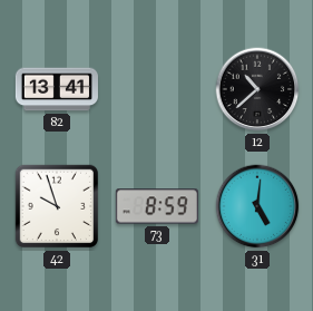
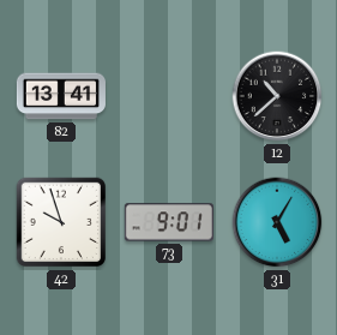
73: 8:59 -> 9:01
31: 5:01 -> 5:05
